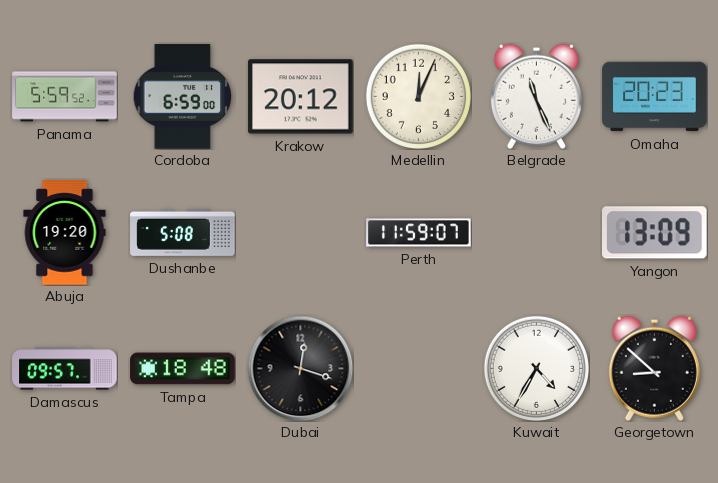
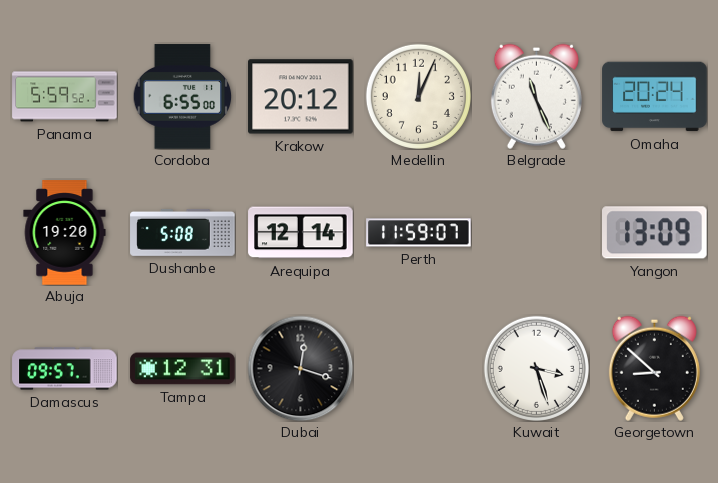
Cordoba: 6:59 -> 6:55
Omaha: 20:23 -> 20:24
Arequipa: none -> 12:14
Tampa: 18:48 -> 12:31
Kuwait: 4:35 -> 3:27
